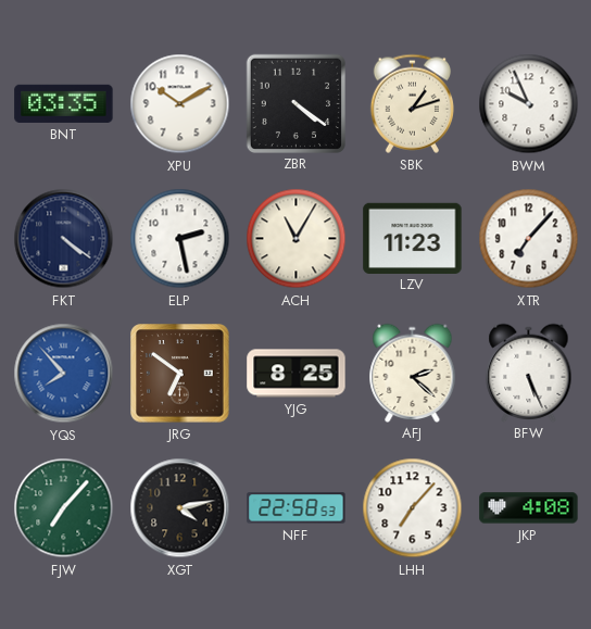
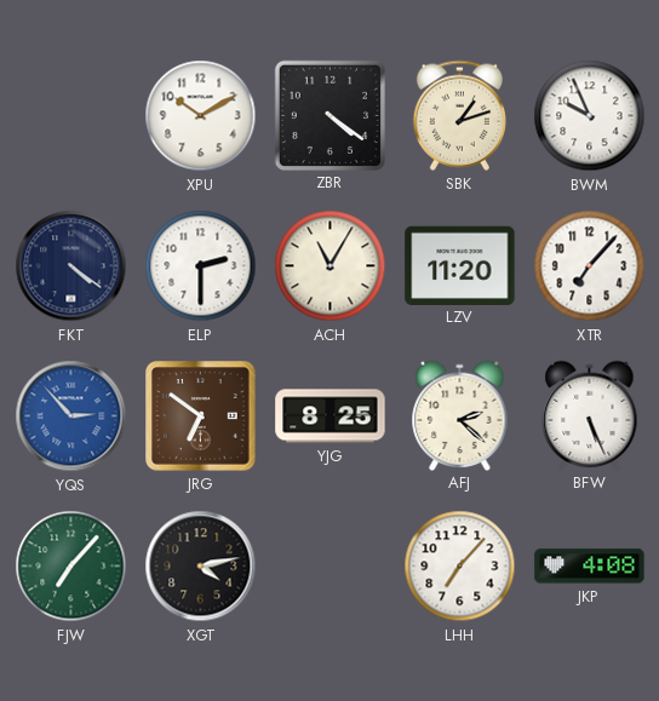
BNT: 03:35 -> none
ELP: 2:28 -> 2:30
LZV: 11:23 -> 11:20
YQS: 7:53 -> 2:53
NFF: 22:58 -> none
